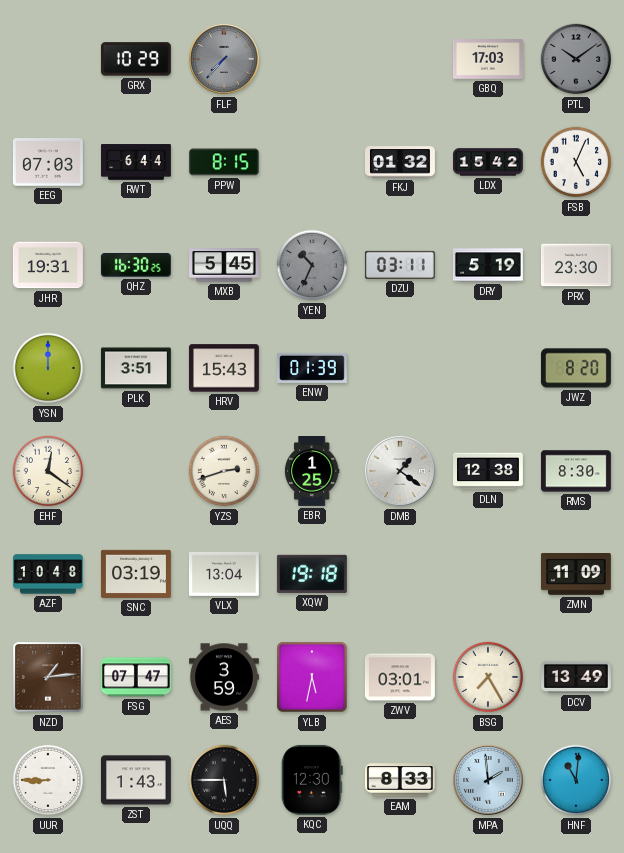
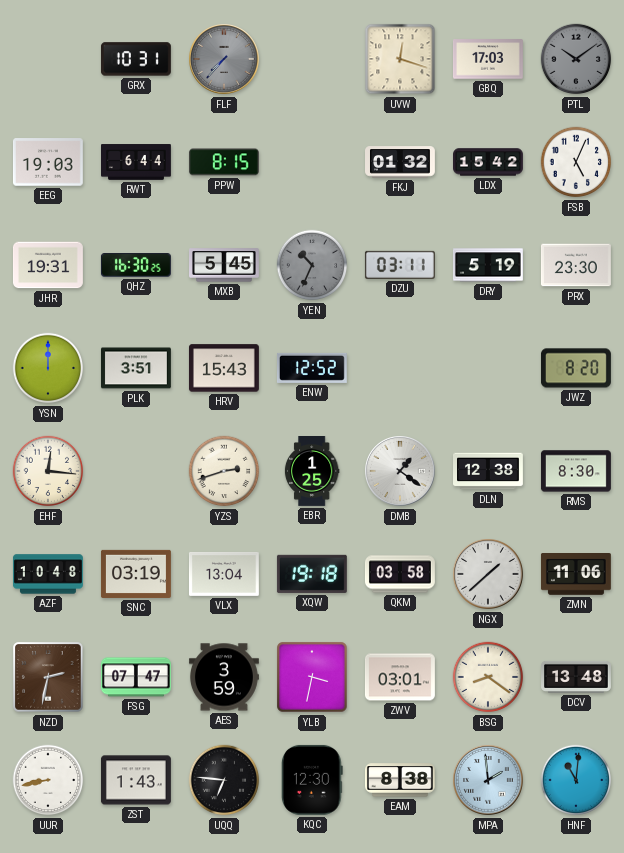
GRX: 10:29 -> 10:31
UVW: none -> 12:18
EEG: 07:03 -> 19:03
ENW: 01:39 -> 12:52
EHF: 12:21 -> 12:16
QKM: none -> 03:58
NGX: none -> 1:38
ZMN: 11:09 -> 11:06
NZD: 1:14 -> 2:32
YLB: 5:32 -> 3:32
BSG: 7:25 -> 8:21
DCV: 13:49 -> 13:48
UUR: 8:45 -> 8:43
UQQ: 5:45 -> 6:46
EAM: 8:33 -> 8:38
